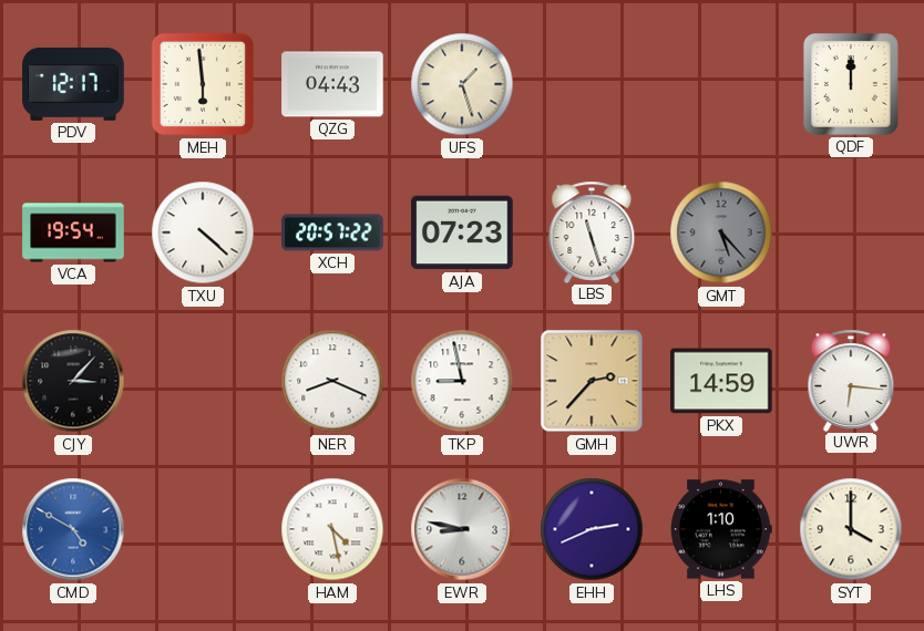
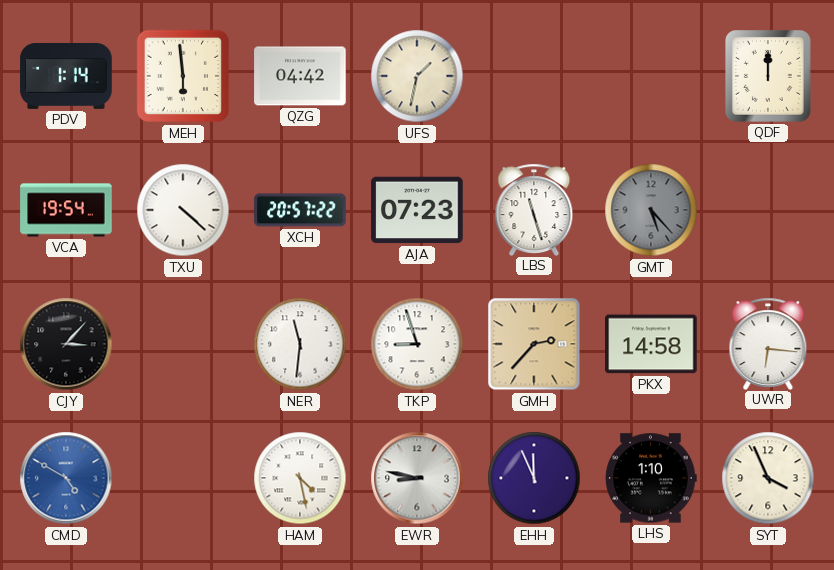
PDV: 12:17 -> 1:14
QZG: 04:43 -> 04:42
UFS: 1:27 -> 1:32
NER: 8:19 -> 11:31
TKP: 8:58 -> 8:57
PKX: 14:59 -> 14:58
EHH: 2:41 -> 11:56
SYT: 4:00 -> 3:56
